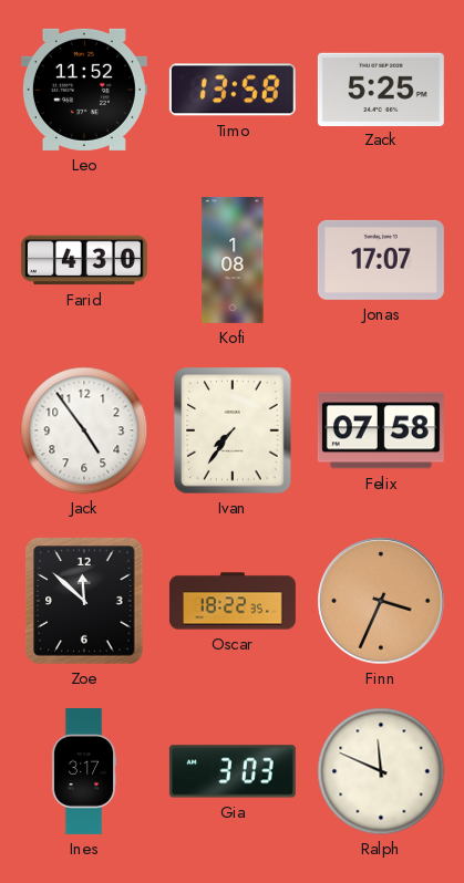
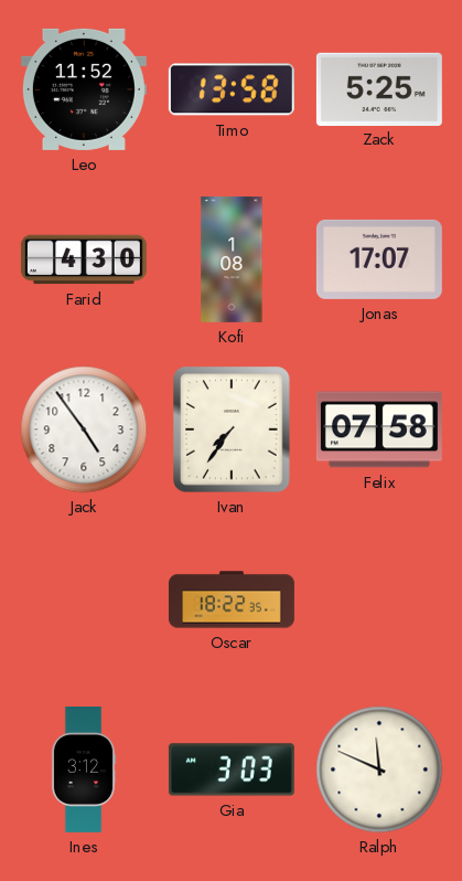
Zoe: 11:52 -> none
Finn: 3:34 -> none
Ines: 3:17 -> 3:12
